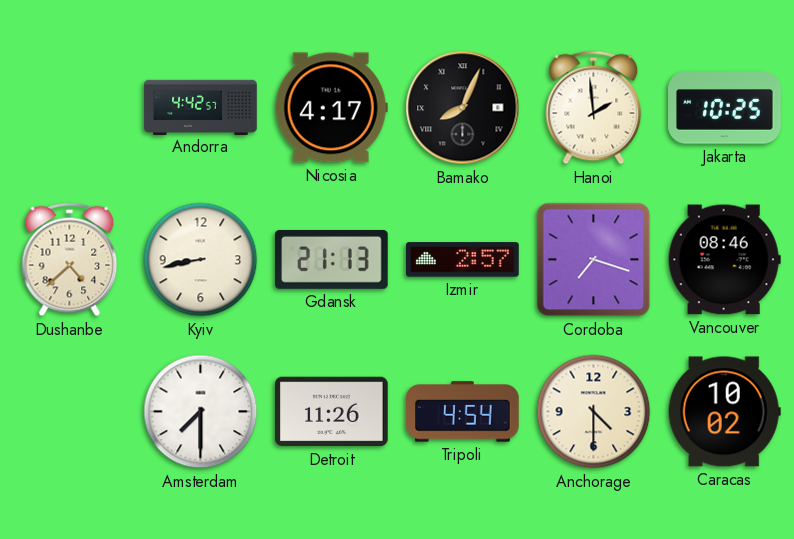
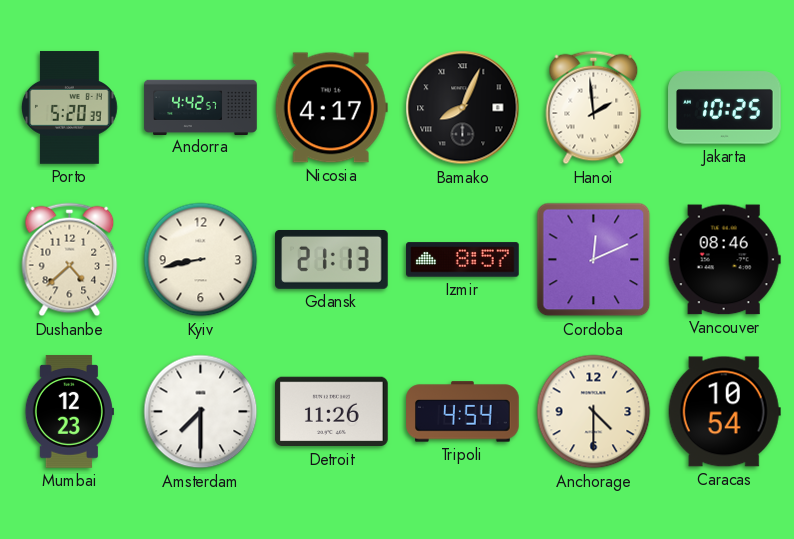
Porto: none -> 5:20
Izmir: 2:57 -> 8:57
Cordoba: 7:18 -> 12:11
Mumbai: none -> 12:23
Caracas: 10:02 -> 10:54
